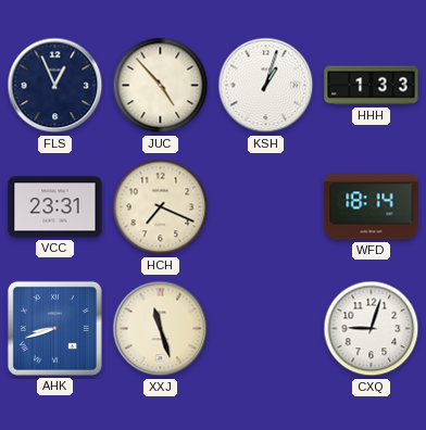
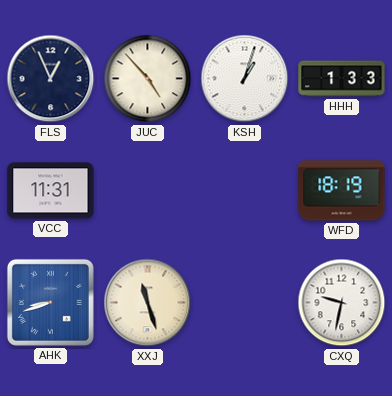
VCC: 23:31 -> 11:31
HCH: 7:19 -> none
WFD: 18:14 -> 18:19
CXQ: 9:03 -> 9:32
